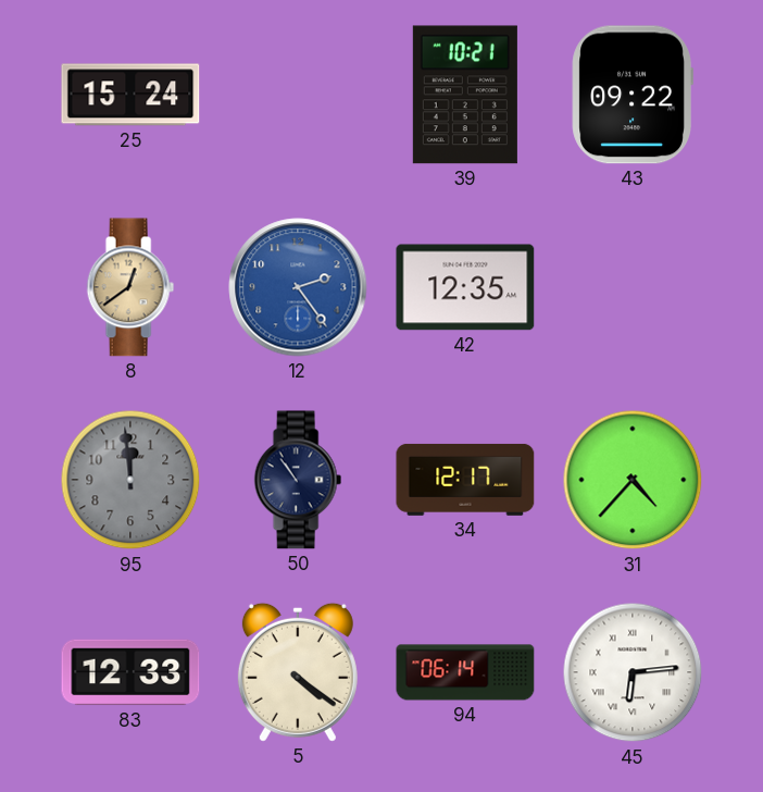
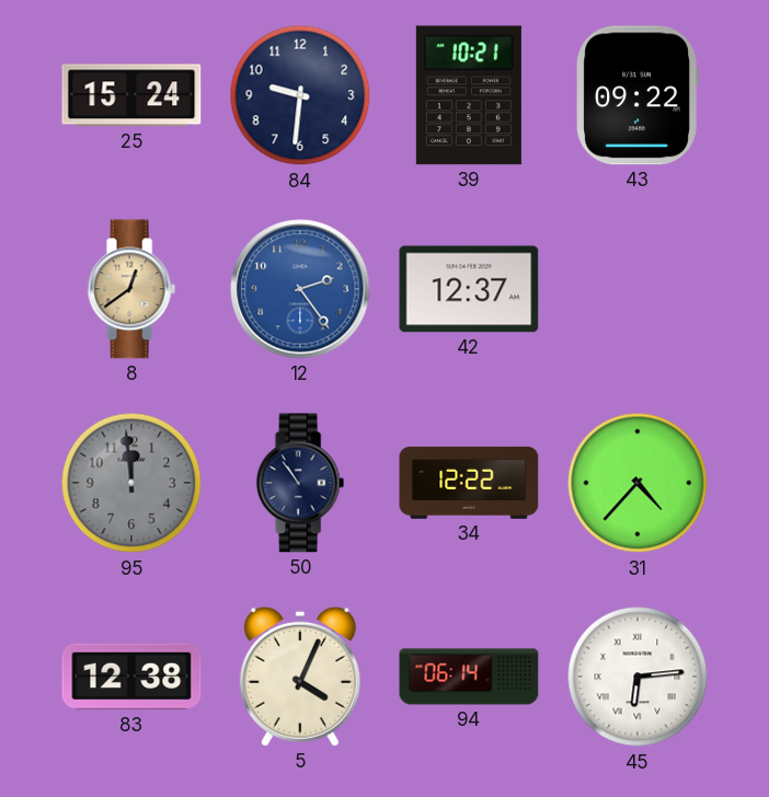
84: none -> 9:31
42: 12:35 -> 12:37
34: 12:17 -> 12:22
83: 12:33 -> 12:38
5: 4:21 -> 4:04
